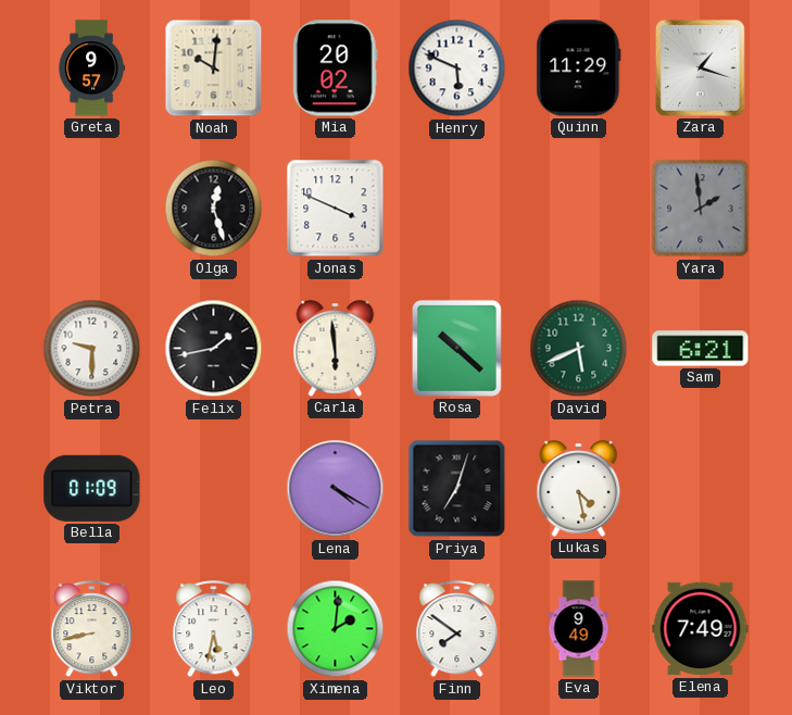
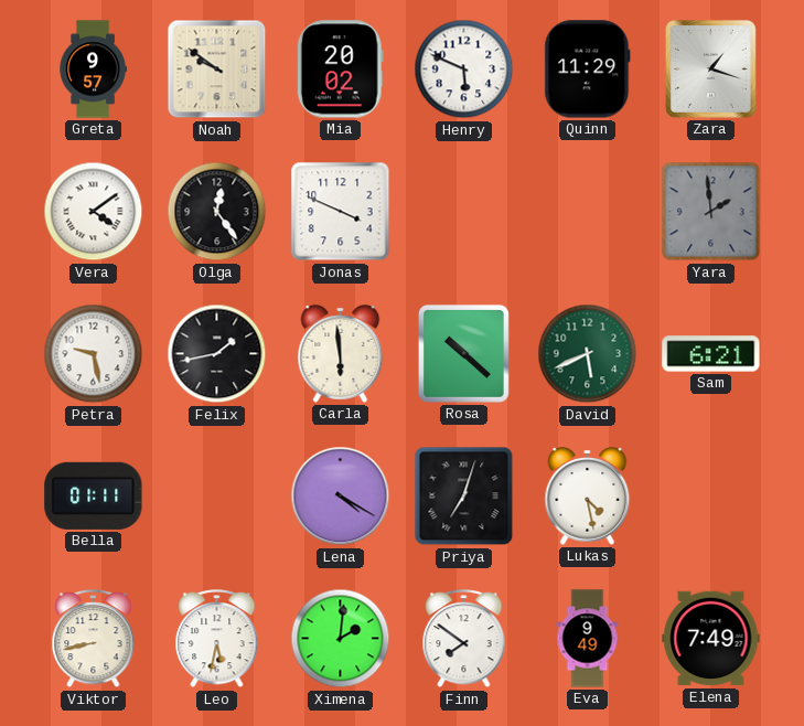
Noah: 10:01 -> 9:51
Vera: none -> 4:09
Olga: 12:27 -> 12:24
Petra: 9:30 -> 9:28
Bella: 01:09 -> 01:11
